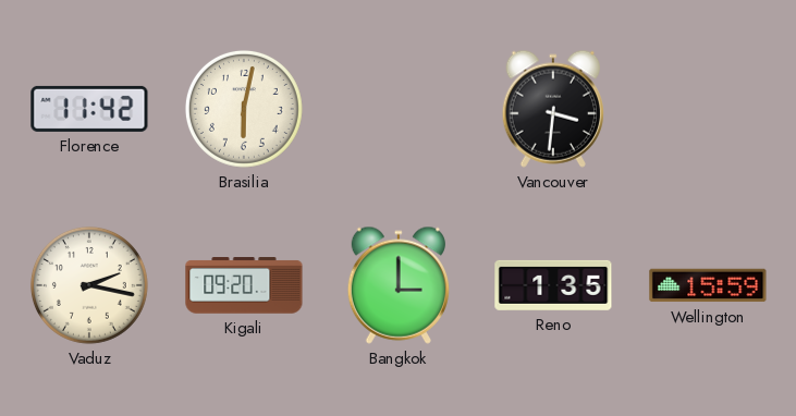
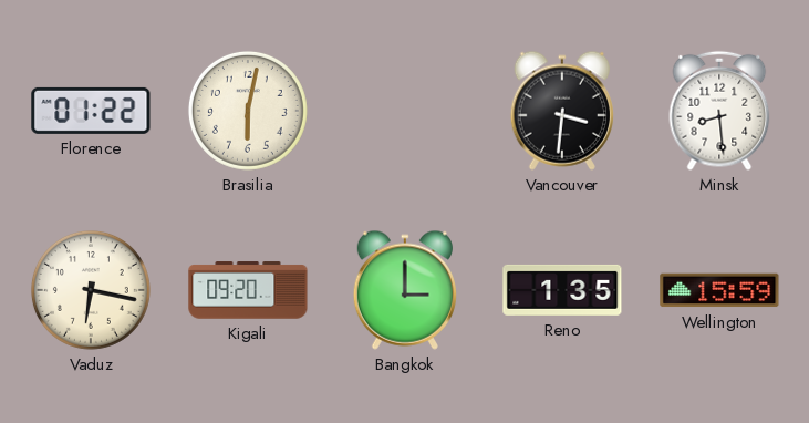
Florence: 11:42 -> 01:22
Minsk: none -> 8:29
Vaduz: 2:17 -> 6:17
